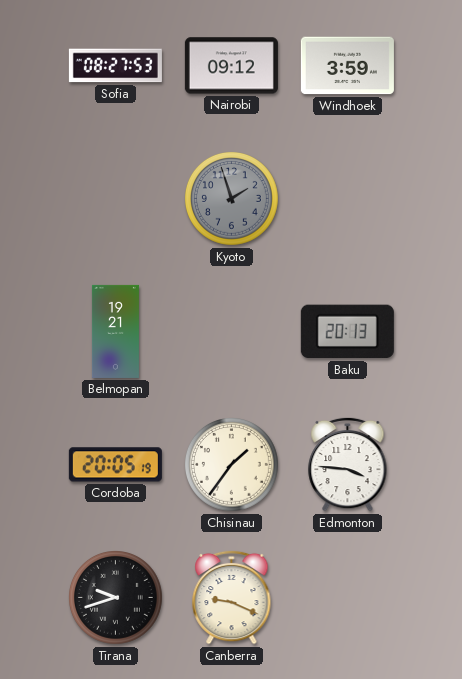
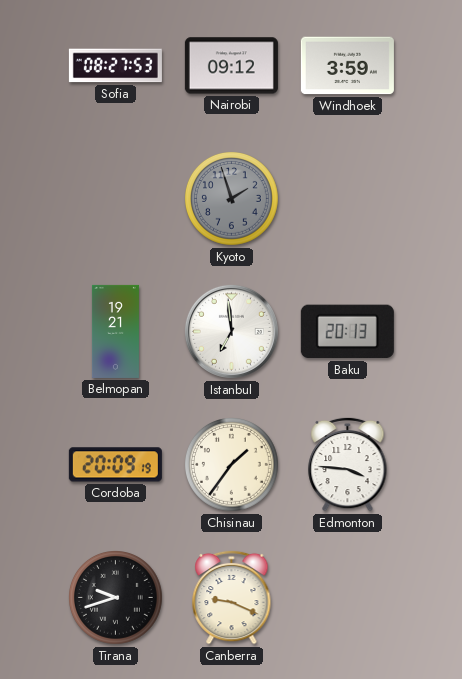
Istanbul: none -> 6:59
Cordoba: 20:05 -> 20:09
